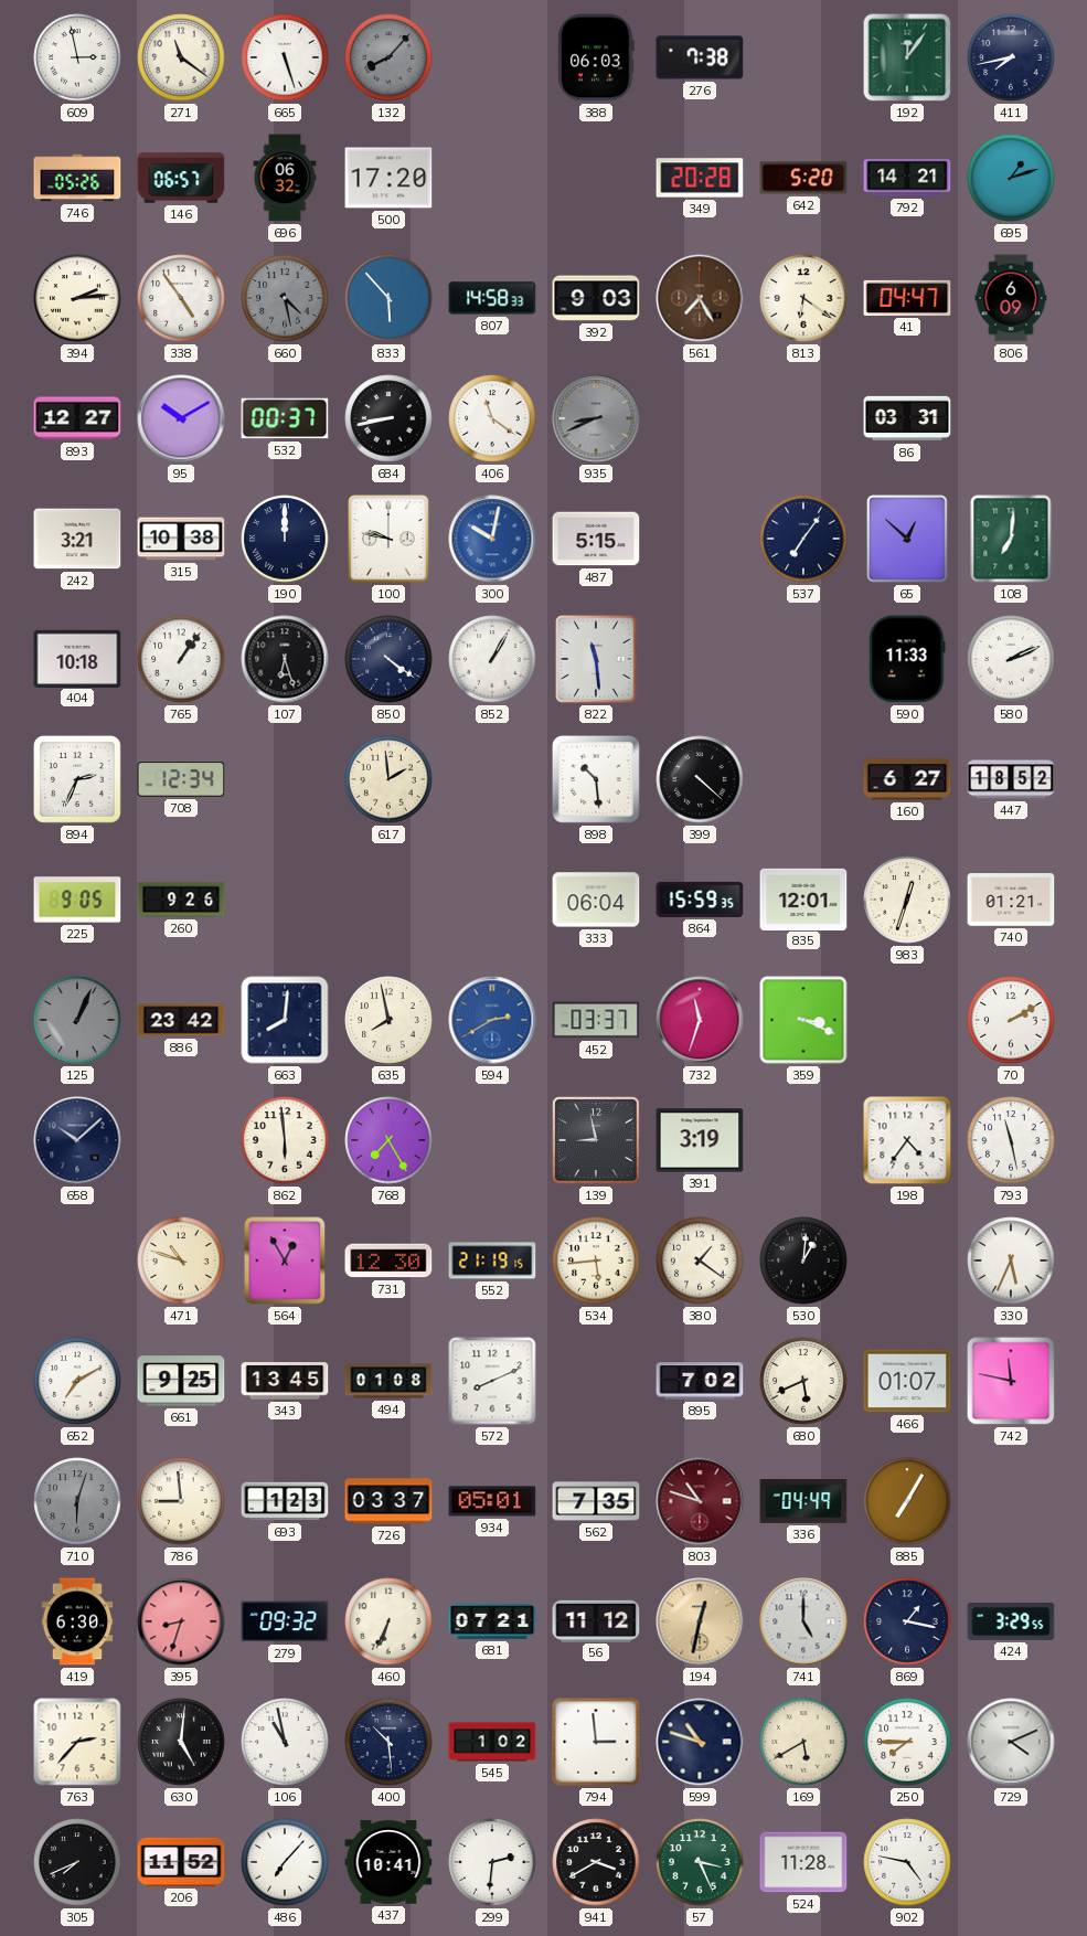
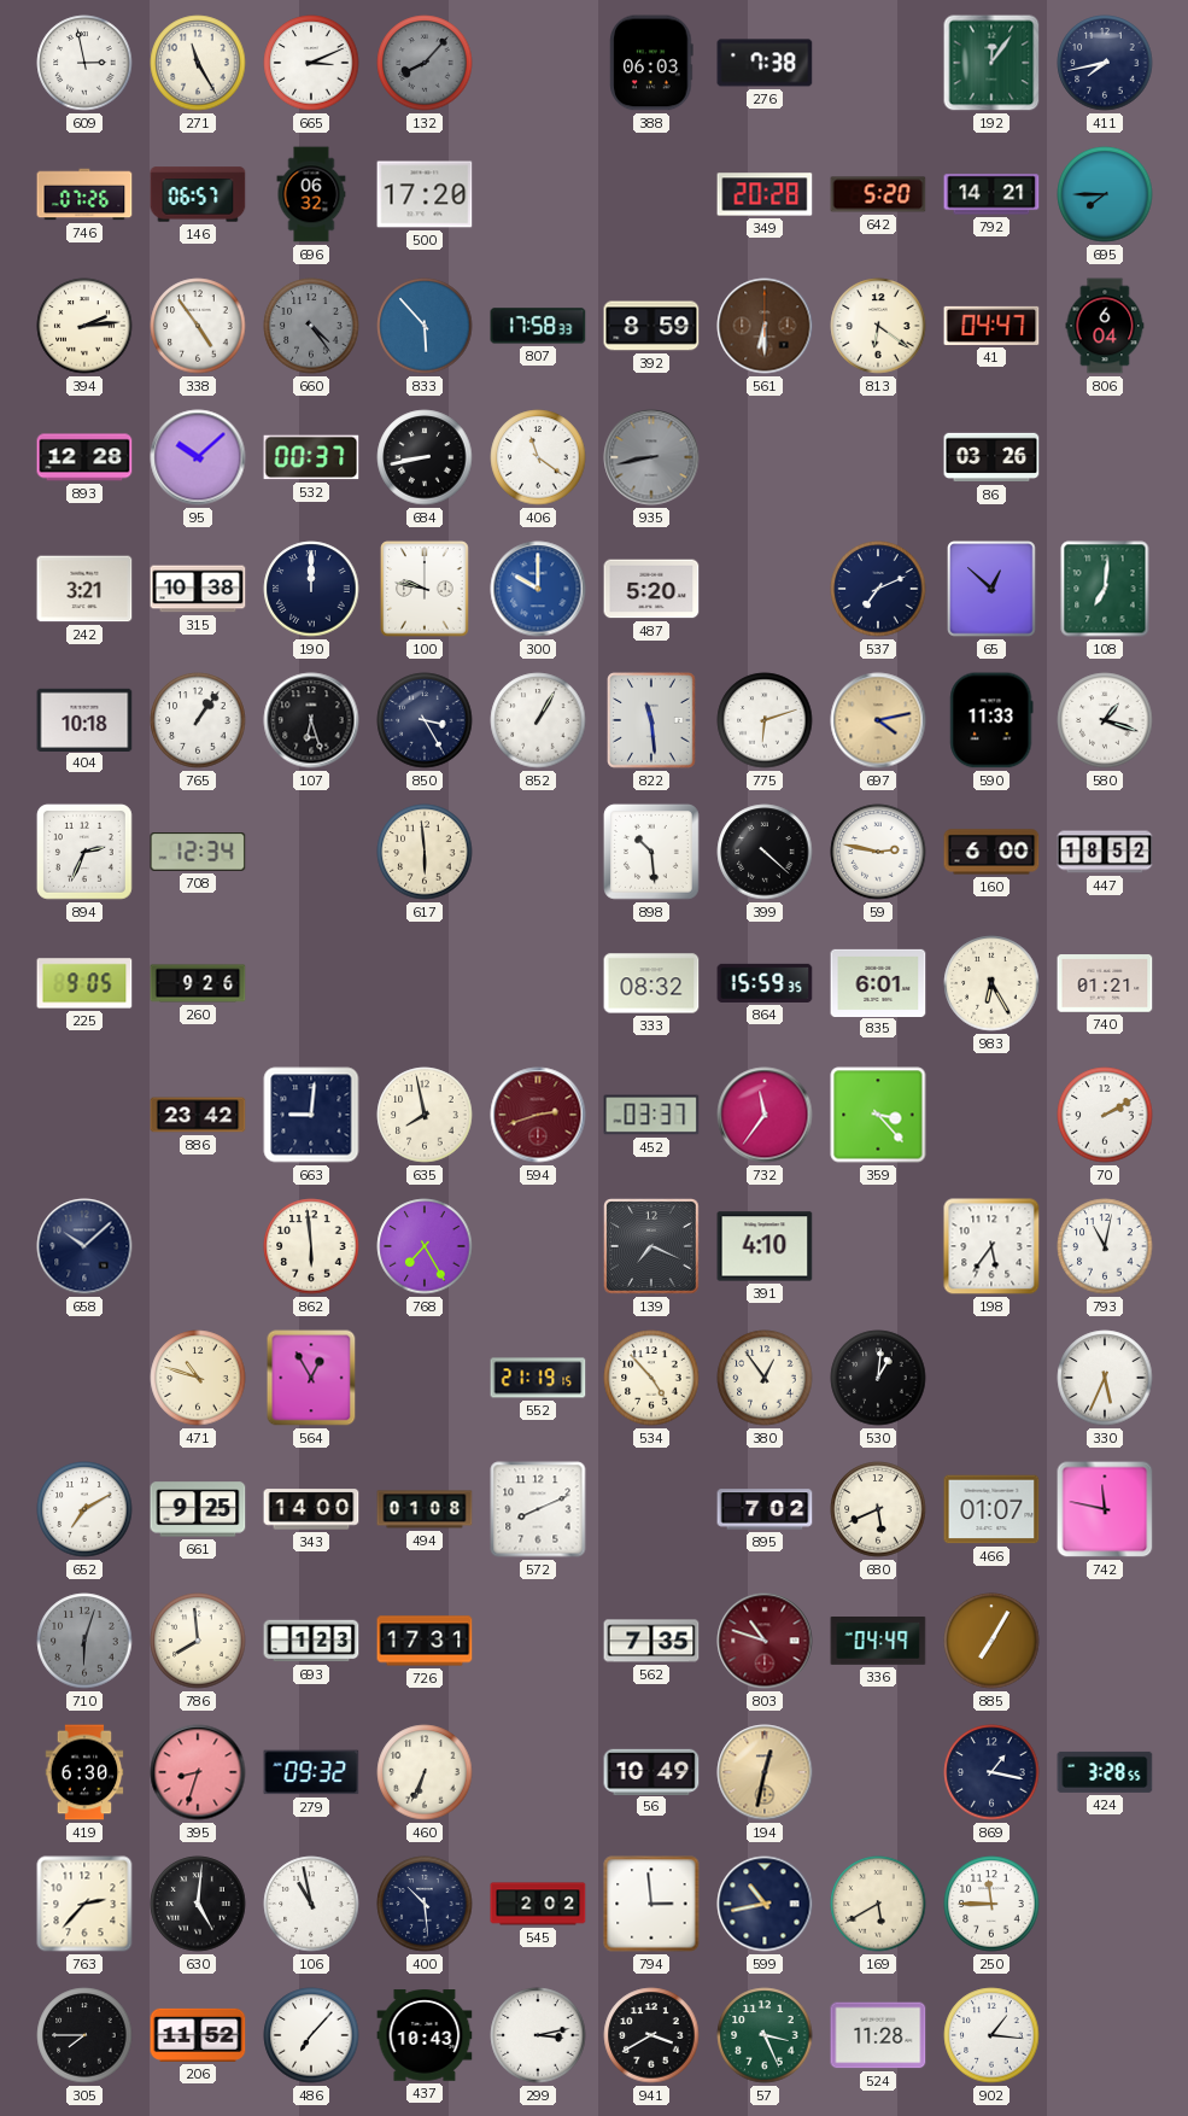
271: 11:21 -> 11:25
665: 5:27 -> 3:11
746: 05:26 -> 07:26
695: 1:12 -> 7:45
660: 4:28 -> 4:24
807: 14:58 -> 17:58
392: 9:03 -> 8:59
561: 7:25 -> 6:30
806: 6:09 -> 6:04
893: 12:27 -> 12:28
95: 10:10 -> 10:08
935: 8:41 -> 8:43
86: 03:31 -> 03:26
300: 10:02 -> 10:00
487: 5:15 -> 5:20
537: 7:06 -> 7:11
850: 4:21 -> 3:25
775: none -> 6:12
697: none -> 4:13
580: 2:11 -> 1:18
617: 1:59 -> 5:59
59: none -> 2:47
160: 6:27 -> 6:00
333: 06:04 -> 08:32
835: 12:01 -> 6:01
983: 12:33 -> 6:25
125: 1:04 -> none
663: 8:01 -> 9:01
594: 2:40 -> 2:42
594 dial: blue -> burgundy
732: 11:33 -> 11:36
359: 3:19 -> 3:23
139: 8:58 -> 7:19
391: 3:19 -> 4:10
198: 4:36 -> 5:36
793: 11:28 -> 11:02
731: 12:30 -> none
534: 5:44 -> 4:53
380: 1:21 -> 12:54
343: 13:45 -> 14:00
786: 8:59 -> 7:59
726: 03:37 -> 17:31
934: 05:01 -> none
681: 07:21 -> none
56: 11:12 -> 10:49
741: 5:00 -> none
424: 3:29 -> 3:28
545: 1:02 -> 2:02
599: 10:48 -> 10:43
250: 7:45 -> 11:45
729: 4:11 -> none
305: 7:41 -> 7:45
437: 10:41 -> 10:43
299: 2:31 -> 3:13
902: 4:47 -> 1:16
